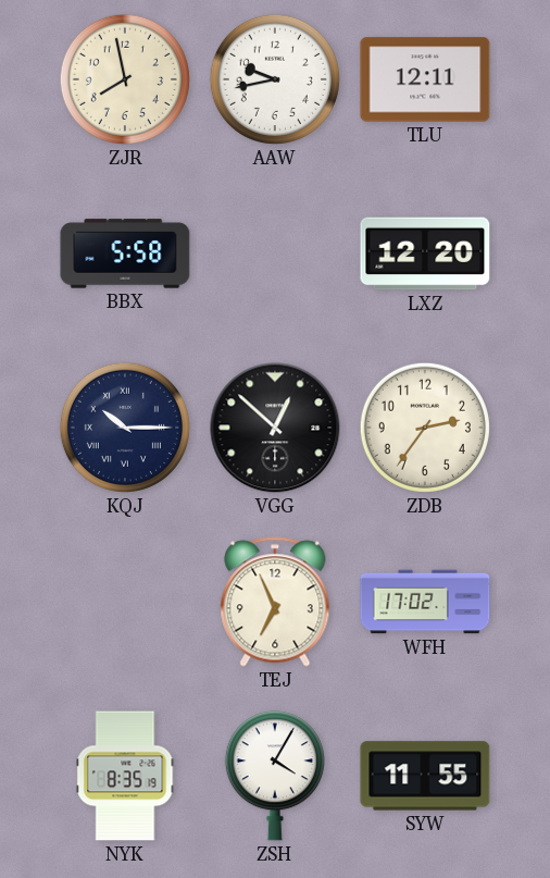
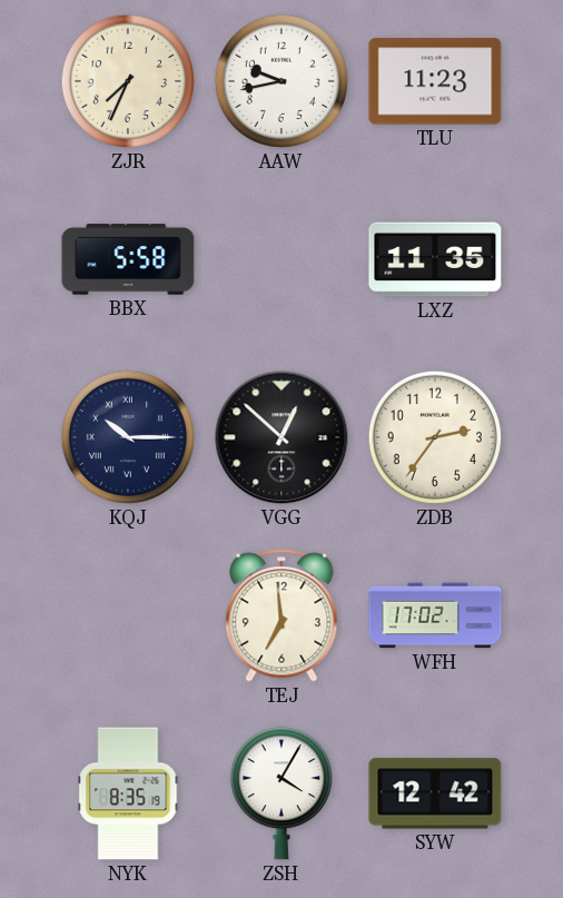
ZJR: 7:58 -> 7:34
TLU: 12:11 -> 11:23
LXZ: 12:20 -> 11:35
TEJ: 6:56 -> 6:59
SYW: 11:55 -> 12:42
